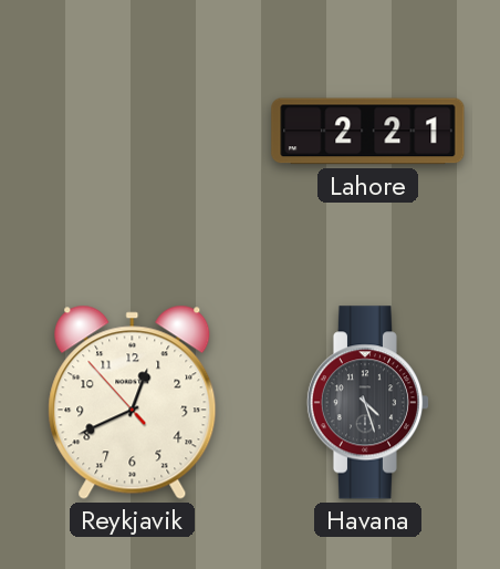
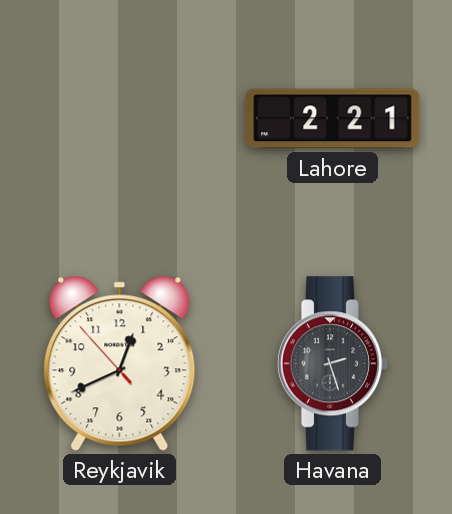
Havana: 4:27 -> 2:27
